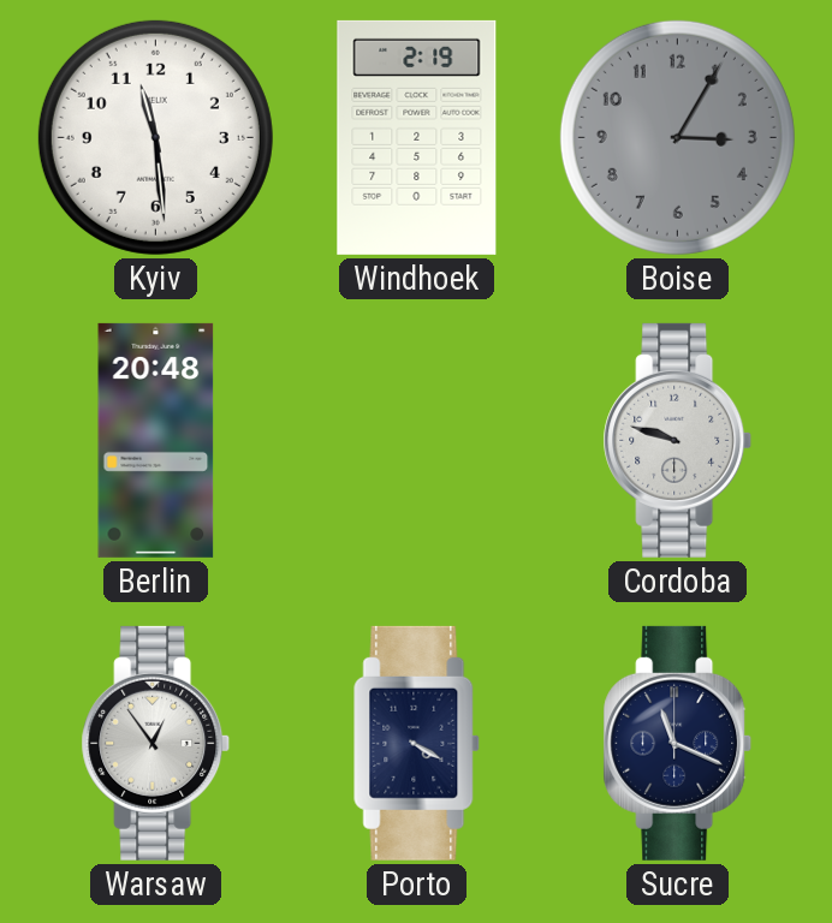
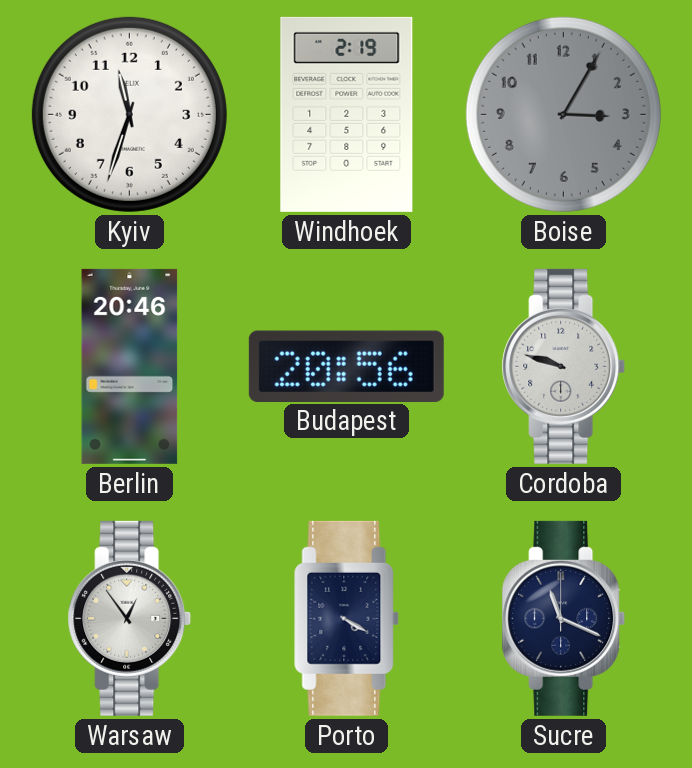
Kyiv: 11:29 -> 11:33
Berlin: 20:48 -> 20:46
Budapest: none -> 20:56
